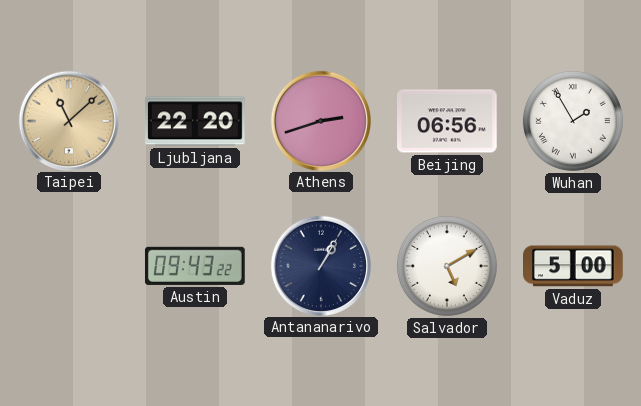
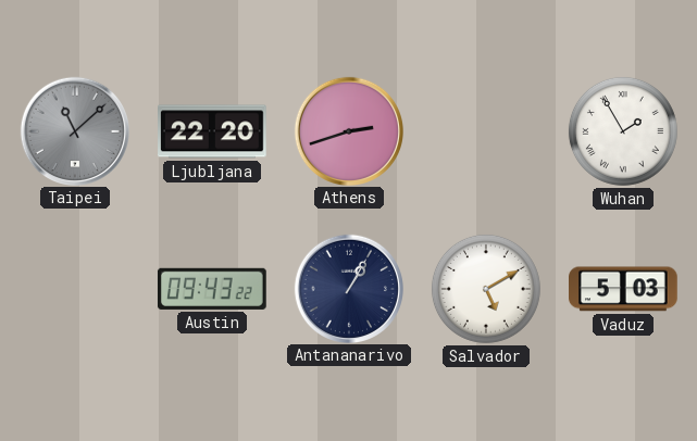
Taipei dial: champagne -> grey
Beijing: 06:56 -> none
Vaduz: 5:00 -> 5:03
